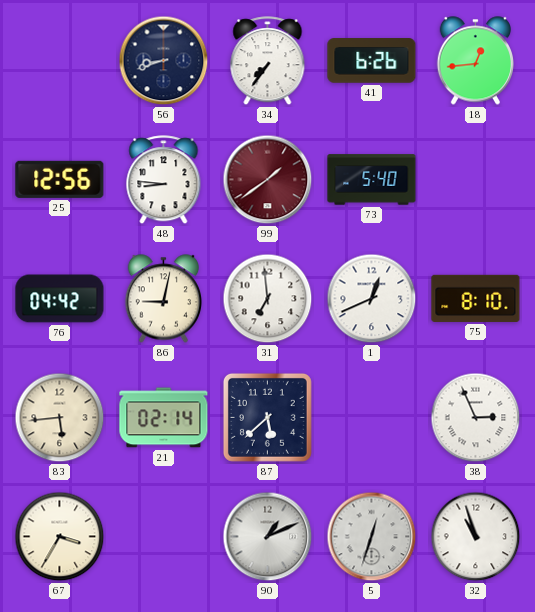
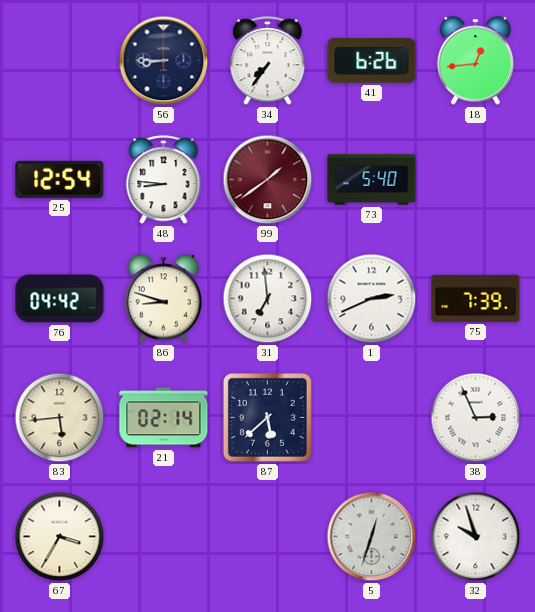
56: 8:42 -> 8:45
25: 12:56 -> 12:54
86: 9:02 -> 8:48
1: 12:41 -> 2:41
75: 8:10 -> 7:39
90: 1:11 -> none
32: 10:57 -> 9:57
